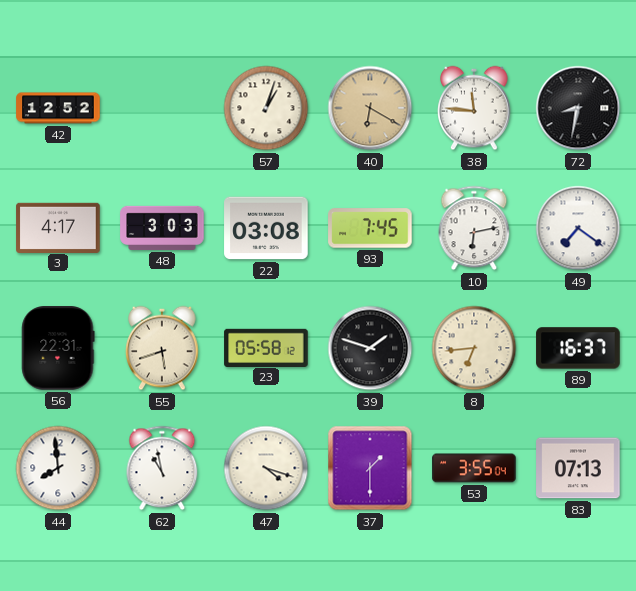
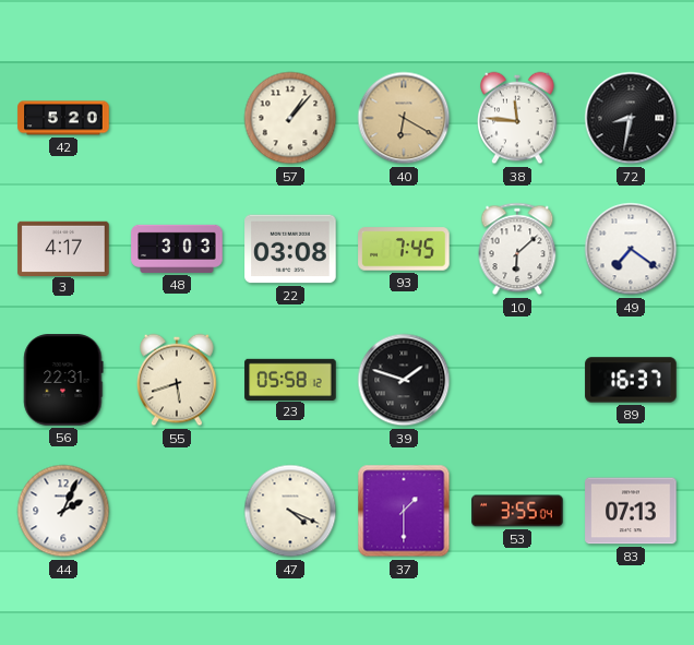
42: 12:52 -> 5:20
57: 1:03 -> 1:07
10: 6:13 -> 6:08
8: 6:44 -> none
44: 7:59 -> 2:04
62: 10:58 -> none
47: 4:18 -> 4:19
